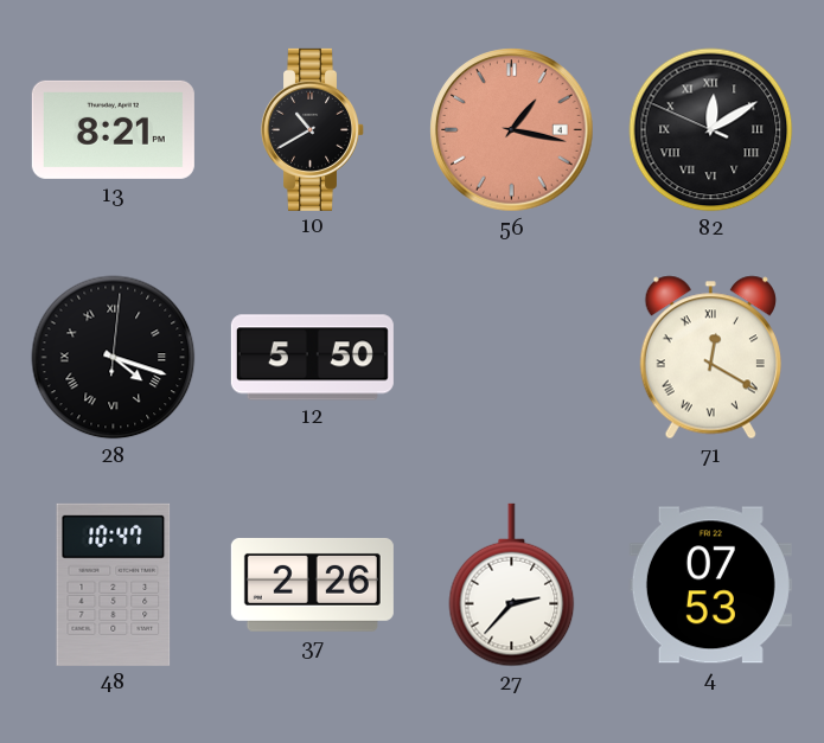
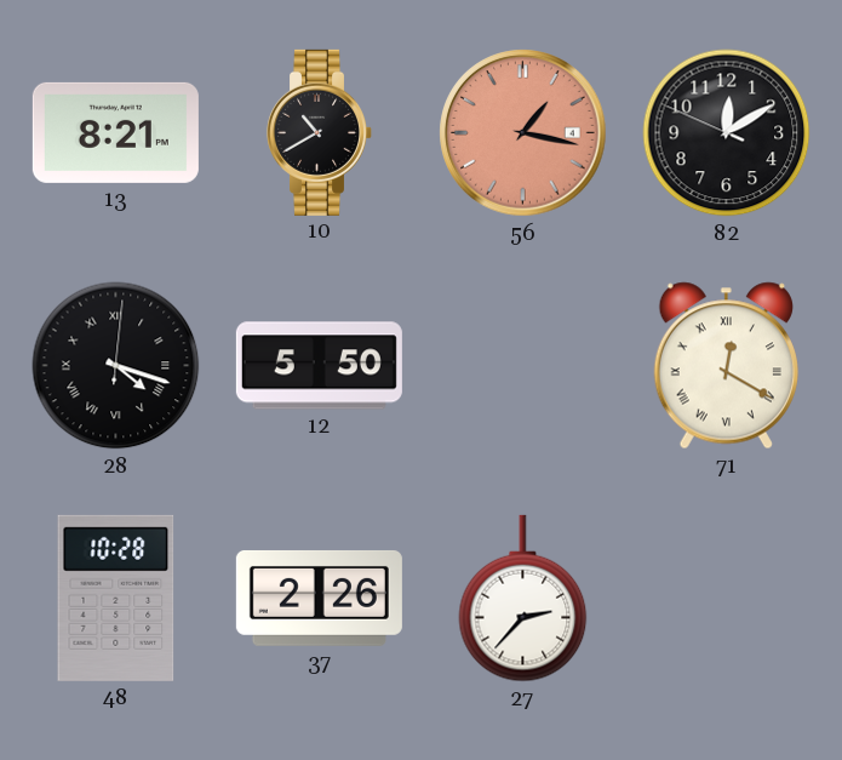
82 numerals: Roman -> Arabic
48: 10:47 -> 10:28
4: 07:53 -> none
